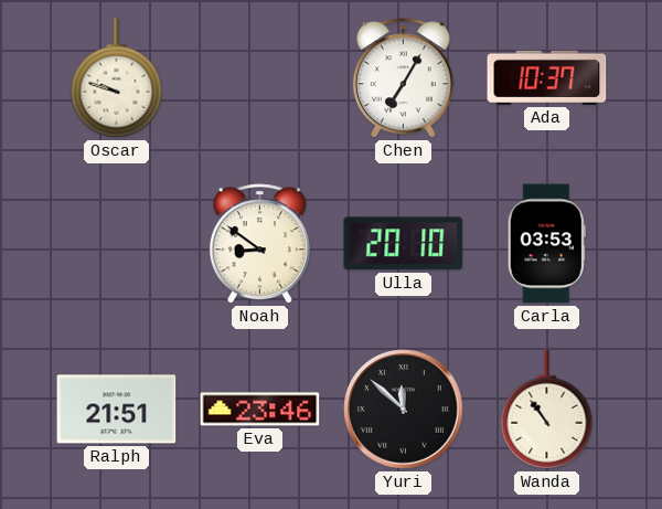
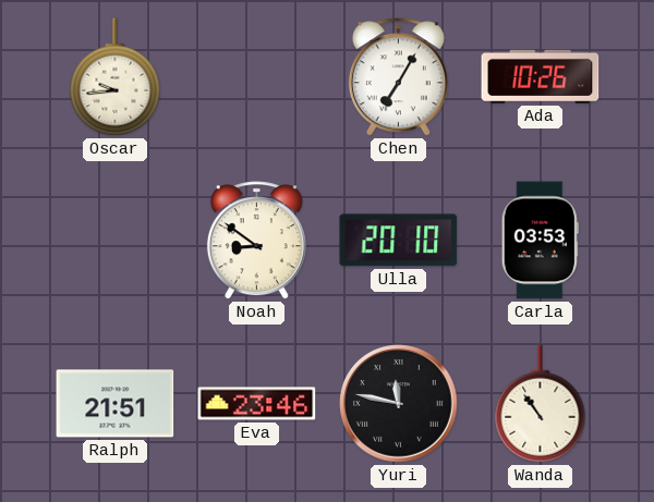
Oscar: 9:48 -> 9:44
Ada: 10:37 -> 10:26
Yuri: 11:52 -> 11:47
